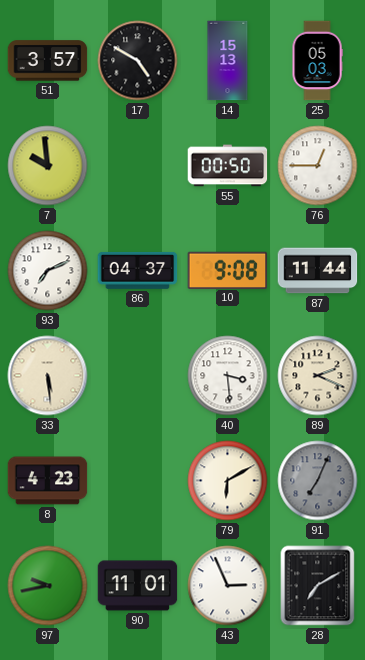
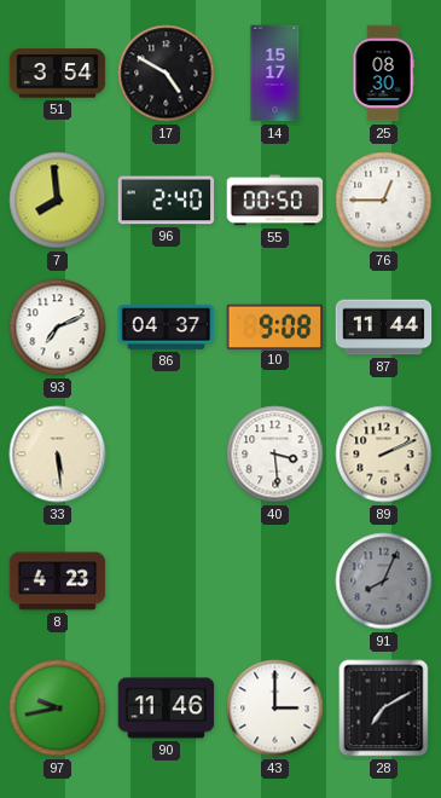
51: 3:57 -> 3:54
14: 15:13 -> 15:17
25: 05:03 -> 08:30
7: 9:59 -> 7:59
96: none -> 2:40
89: 2:19 -> 2:11
79: 6:10 -> none
91: 7:04 -> 8:04
90: 11:01 -> 11:46
43: 2:56 -> 3:00
